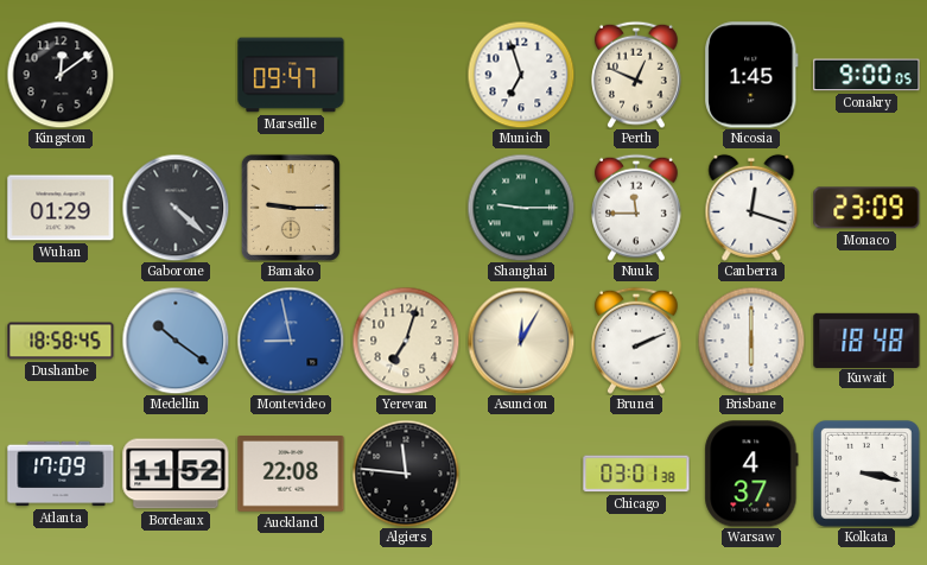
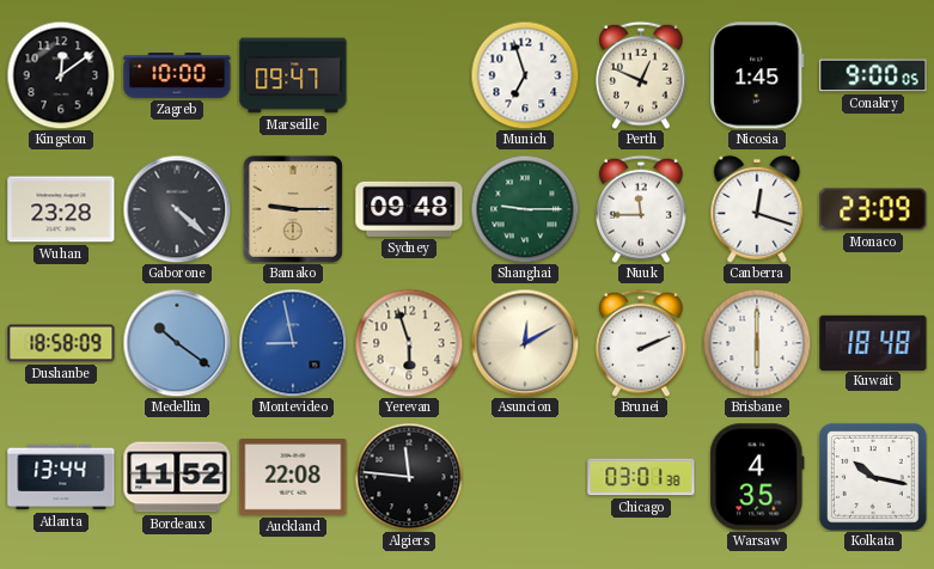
Zagreb: none -> 10:00
Wuhan: 01:29 -> 23:28
Sydney: none -> 09:48
Dushanbe: 18:58:45 -> 18:58:09
Yerevan: 7:03 -> 5:57
Asuncion: 12:05 -> 12:10
Atlanta: 17:09 -> 13:44
Warsaw: 4:37 -> 4:35
Kolkata: 3:17 -> 10:17
